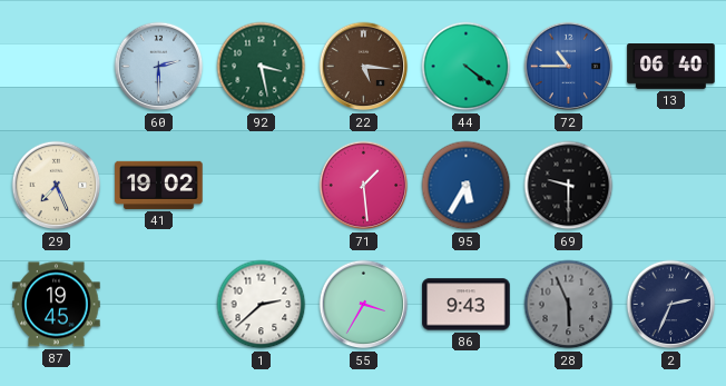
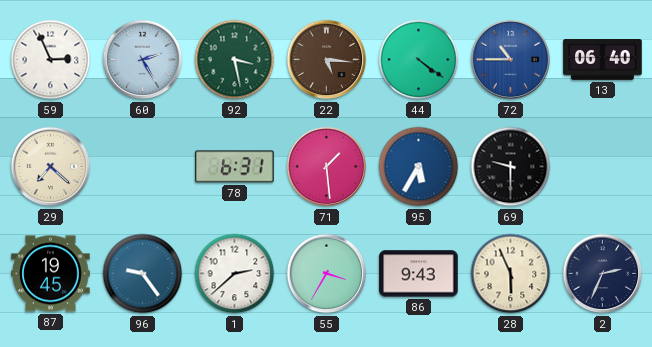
59: none -> 2:56
60: 2:30 -> 2:25
29: 7:26 -> 7:22
41: 19:02 -> none
78: none -> 6:31
96: none -> 9:24
28 dial: grey -> cream
